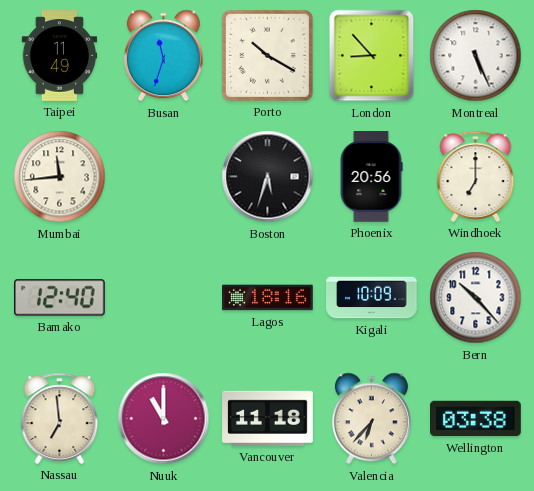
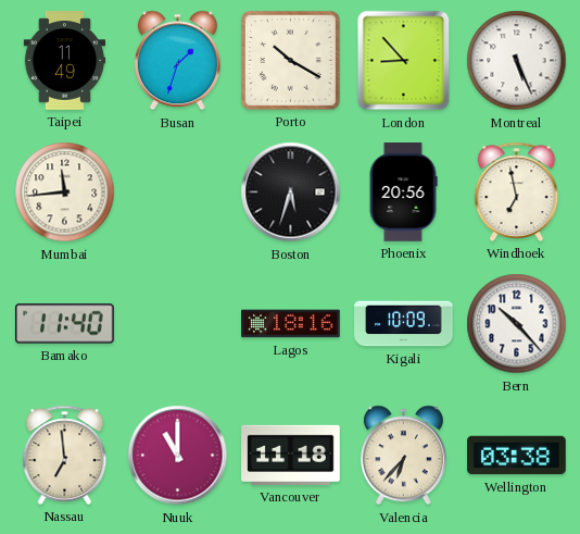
Busan: 11:33 -> 1:33
Windhoek: 7:00 -> 6:58
Bamako: 12:40 -> 11:40
